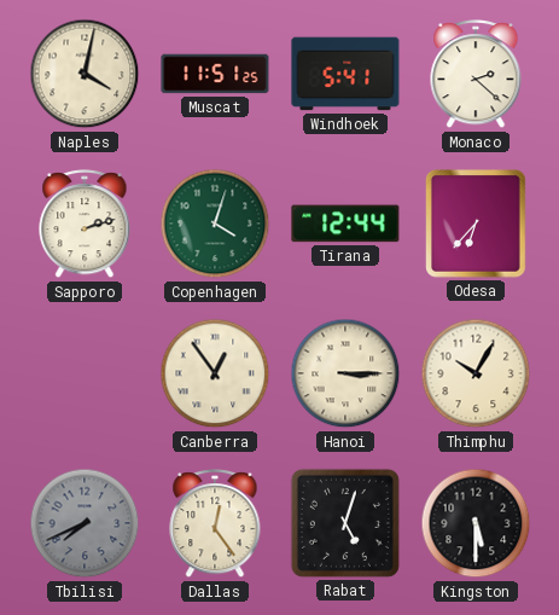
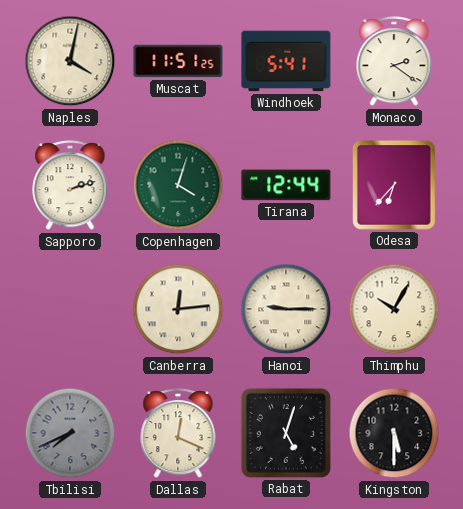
Monaco: 2:22 -> 2:21
Canberra: 12:54 -> 12:14
Hanoi: 3:15 -> 9:15
Dallas: 12:24 -> 12:19
